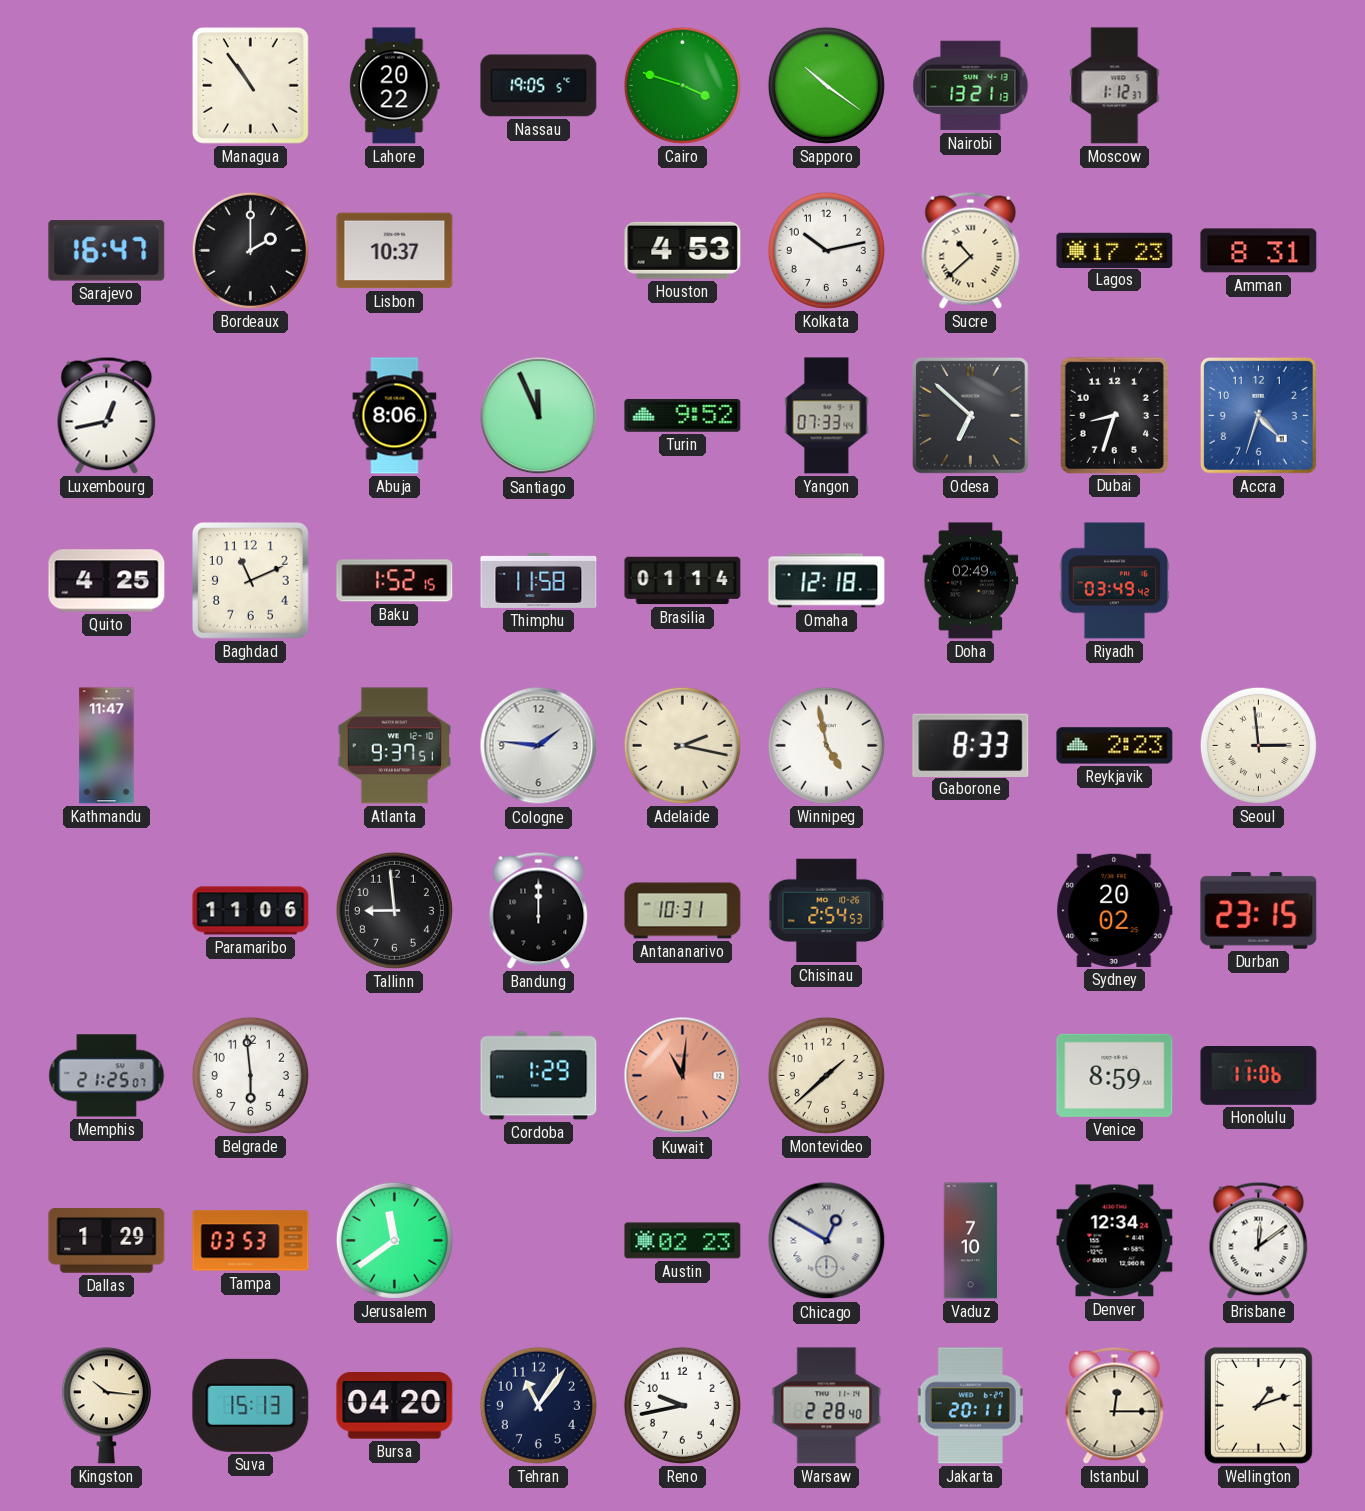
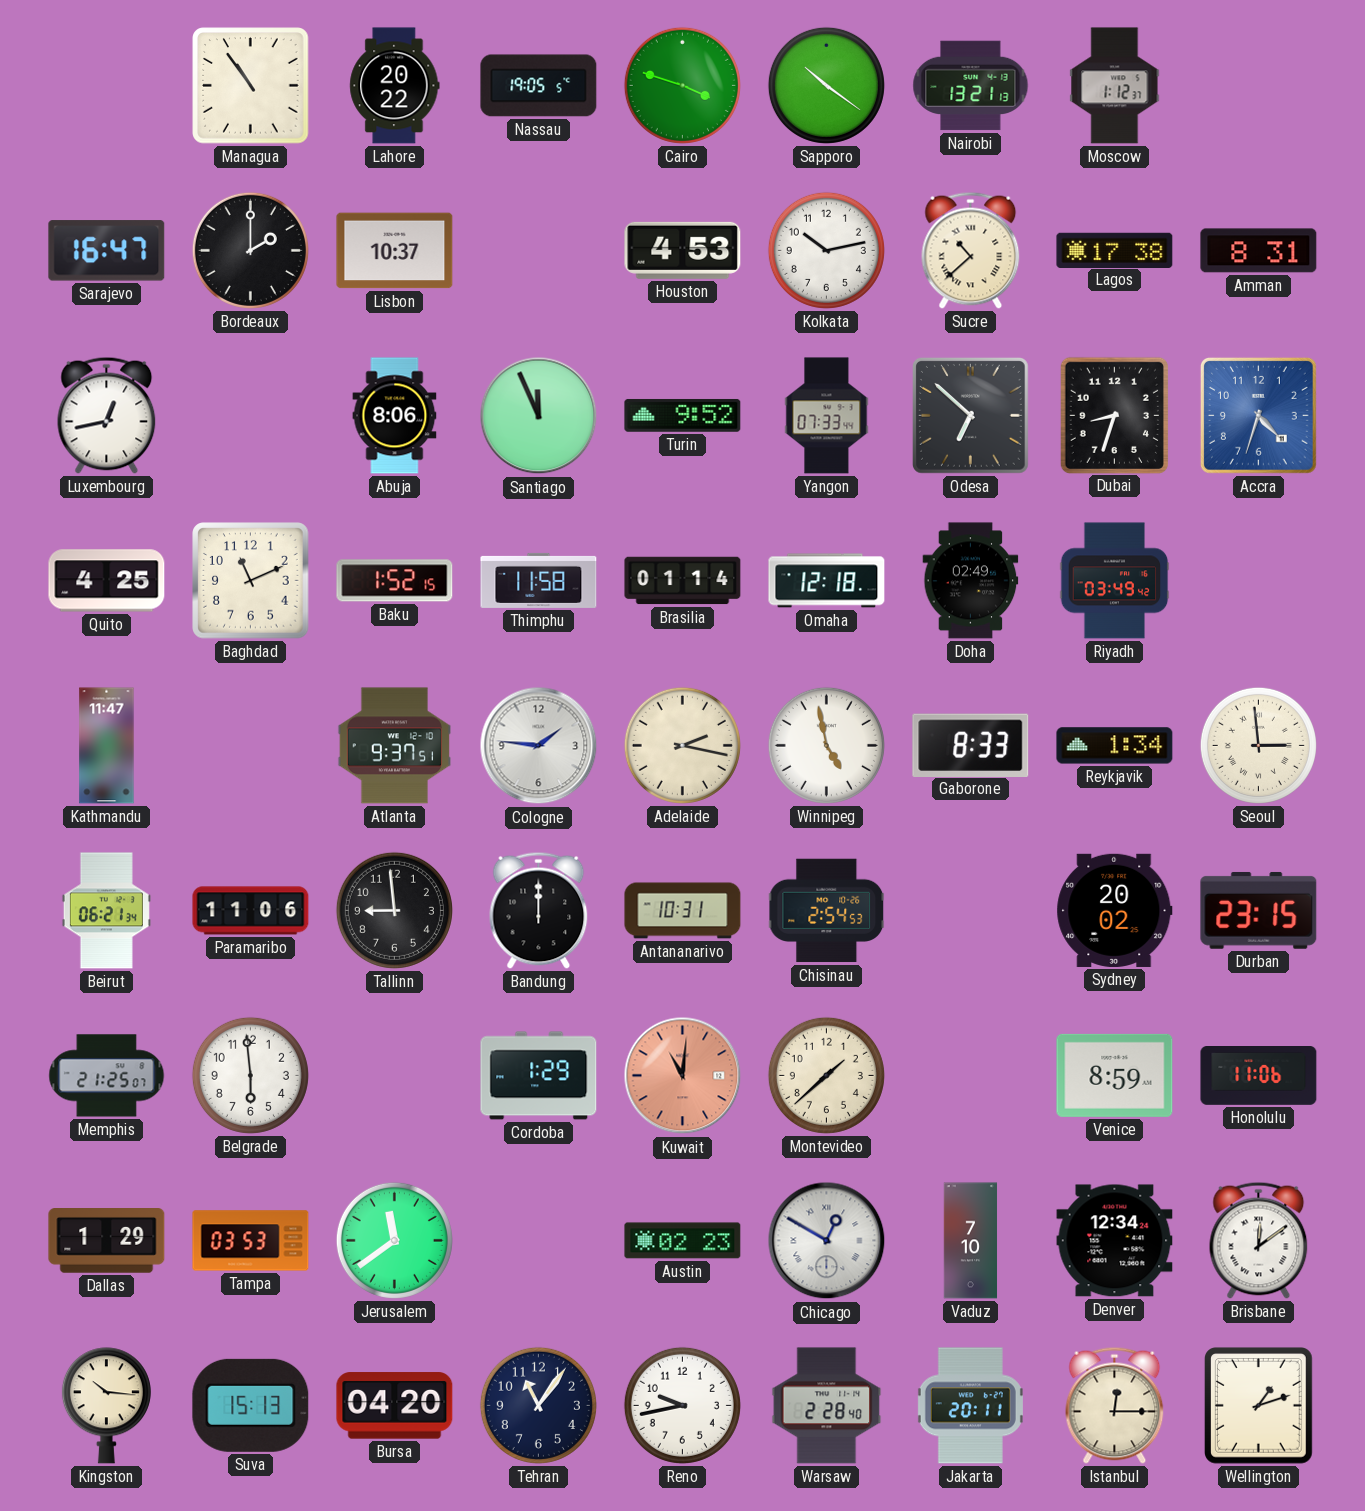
Lagos: 17:23 -> 17:38
Reykjavik: 2:23 -> 1:34
Beirut: none -> 06:21
